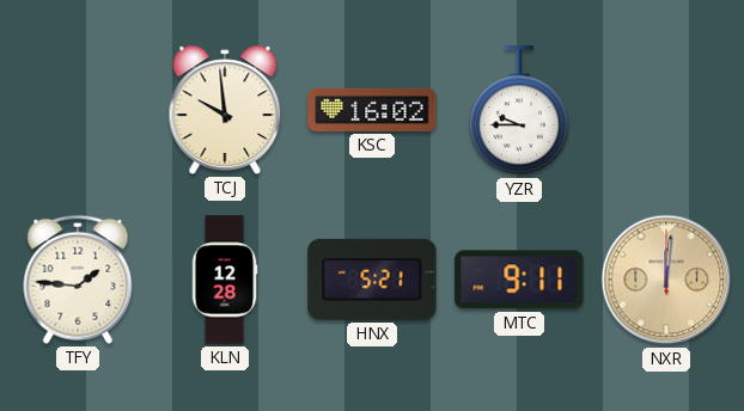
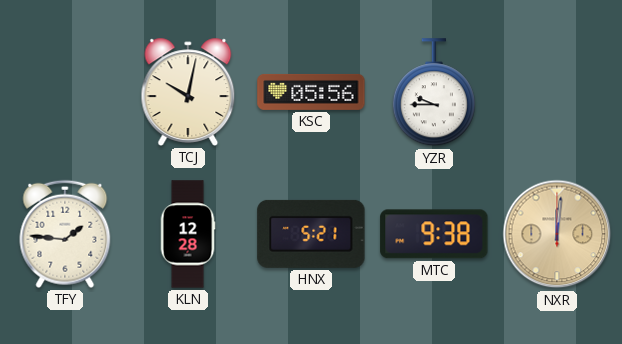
TCJ: 9:59 -> 10:02
KSC: 16:02 -> 05:56
MTC: 9:11 -> 9:38
